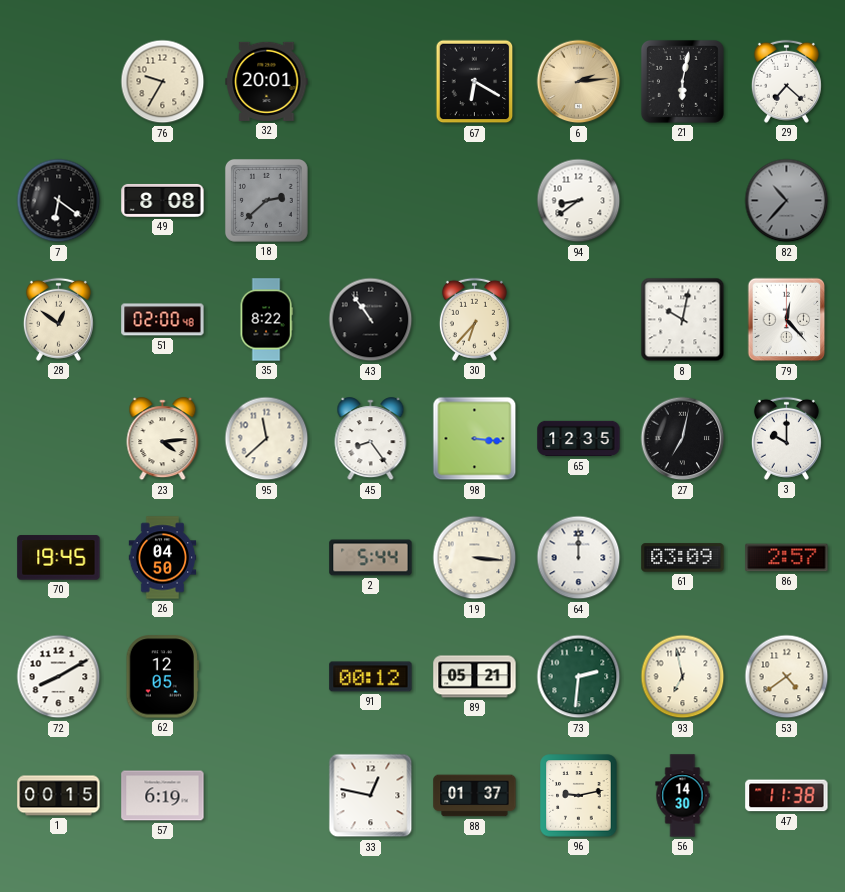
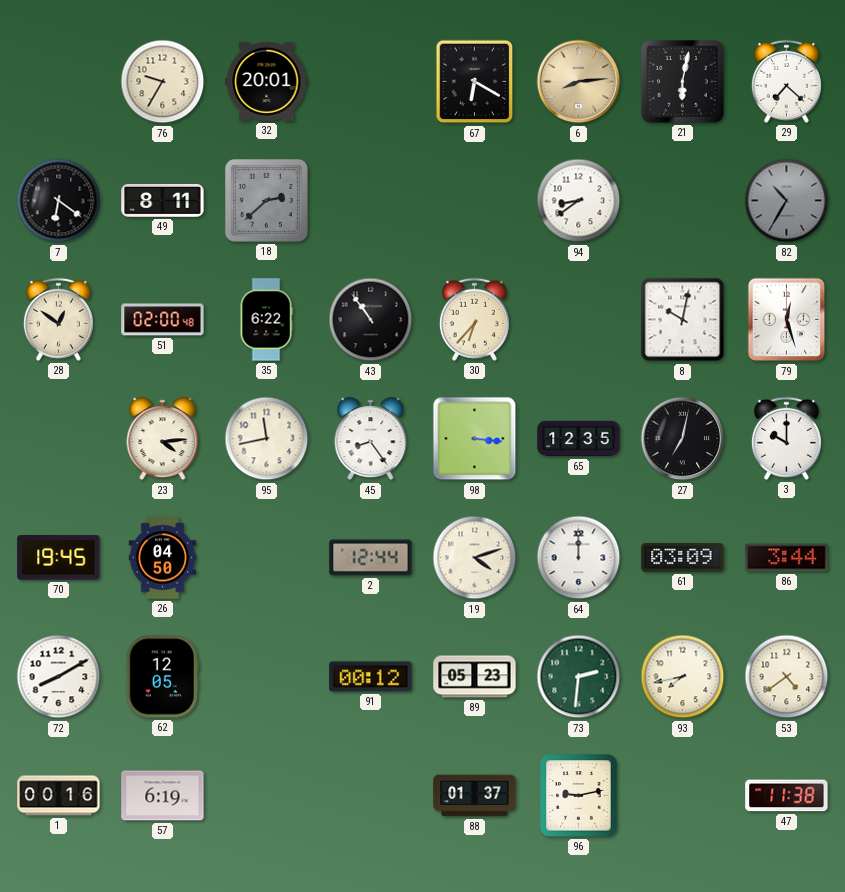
6: 2:14 -> 8:14
49: 8:08 -> 8:11
82: 10:37 -> 10:35
35: 8:22 -> 6:22
79: 12:23 -> 12:27
95: 11:38 -> 11:43
2: 5:44 -> 12:44
19: 3:16 -> 4:12
86: 2:57 -> 3:44
89: 05:21 -> 05:23
93: 6:58 -> 7:43
1: 00:15 -> 00:16
33: 12:47 -> none
56: 14:30 -> none
